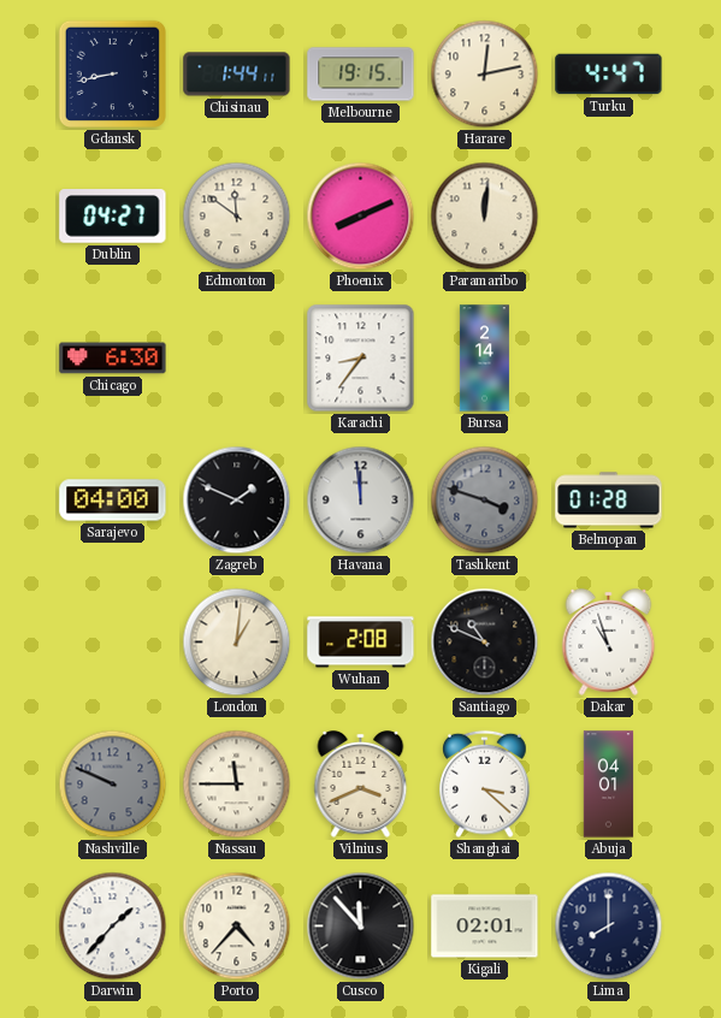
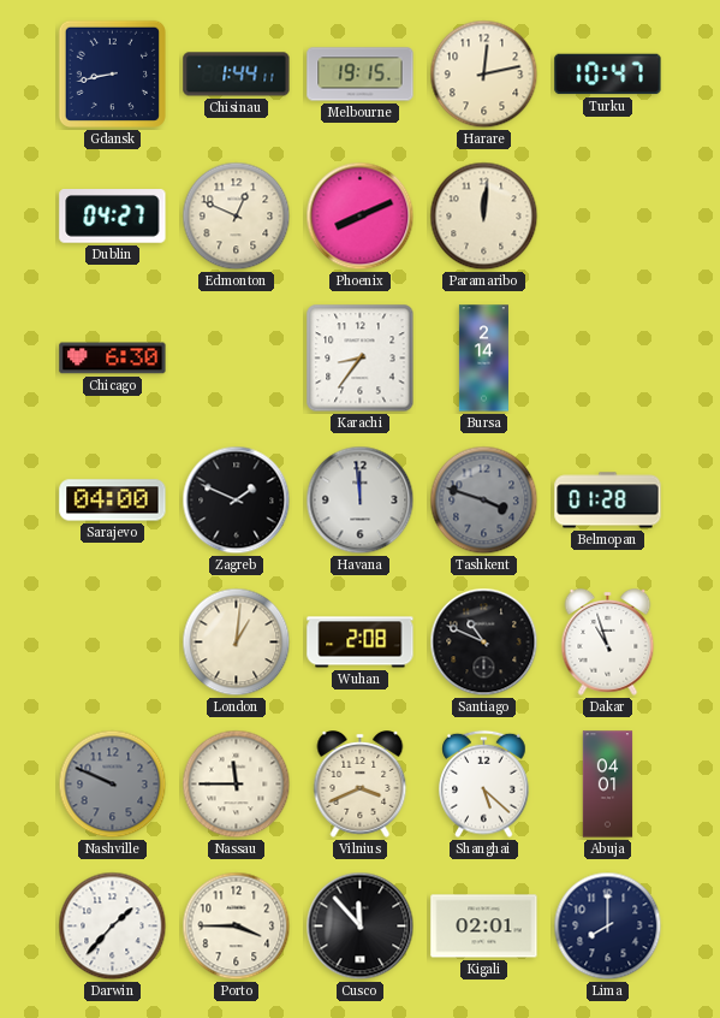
Turku: 4:47 -> 10:47
Edmonton: 11:51 -> 12:49
Shanghai: 3:22 -> 5:22
Porto: 4:37 -> 3:45
